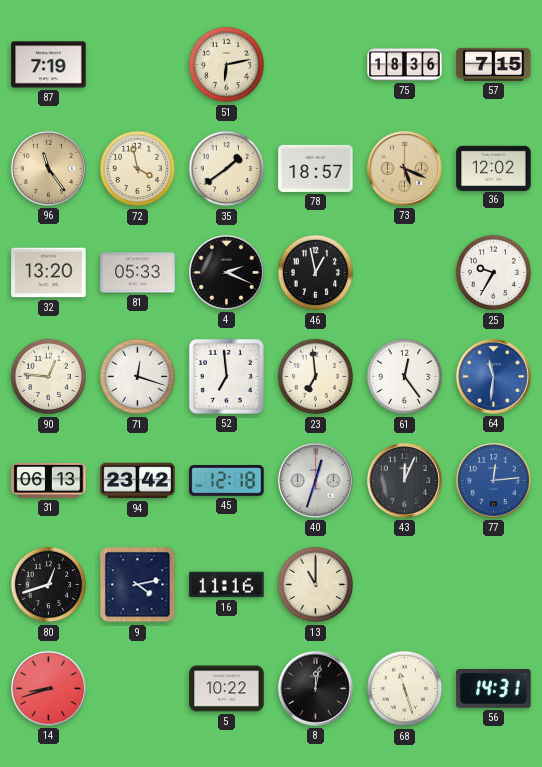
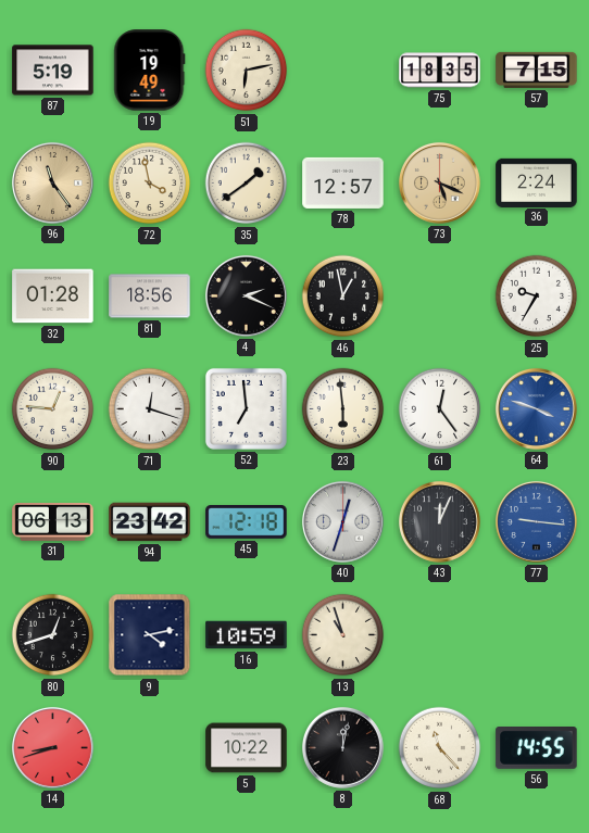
87: 7:19 -> 5:19
19: none -> 19:49
75: 18:36 -> 18:35
78: 18:57 -> 12:57
36: 12:02 -> 2:24
32: 13:20 -> 01:28
81: 05:33 -> 18:56
23: 6:59 -> 5:59
64: 11:31 -> 3:48
77: 12:14 -> 9:16
16: 11:16 -> 10:59
13: 11:00 -> 10:57
68: 11:27 -> 11:23
56: 14:31 -> 14:55
